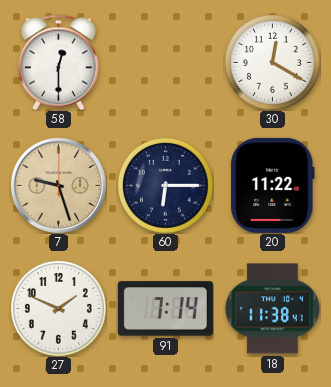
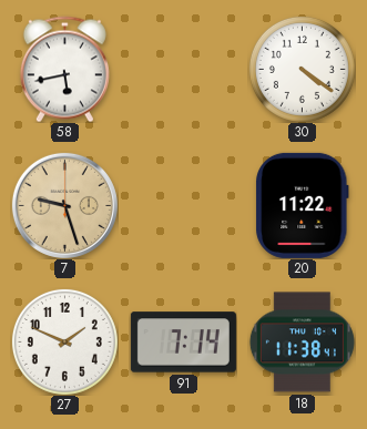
58: 12:30 -> 5:43
30: 12:20 -> 4:21
60: 6:15 -> none
